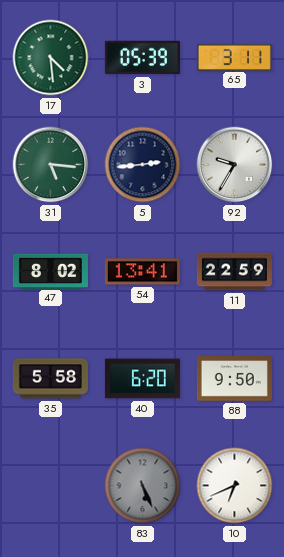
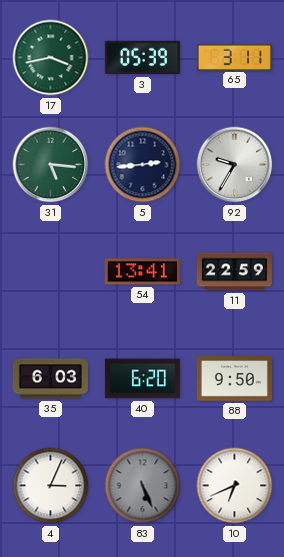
17: 4:29 -> 3:43
47: 8:02 -> none
35: 5:58 -> 6:03
4: none -> 3:04
